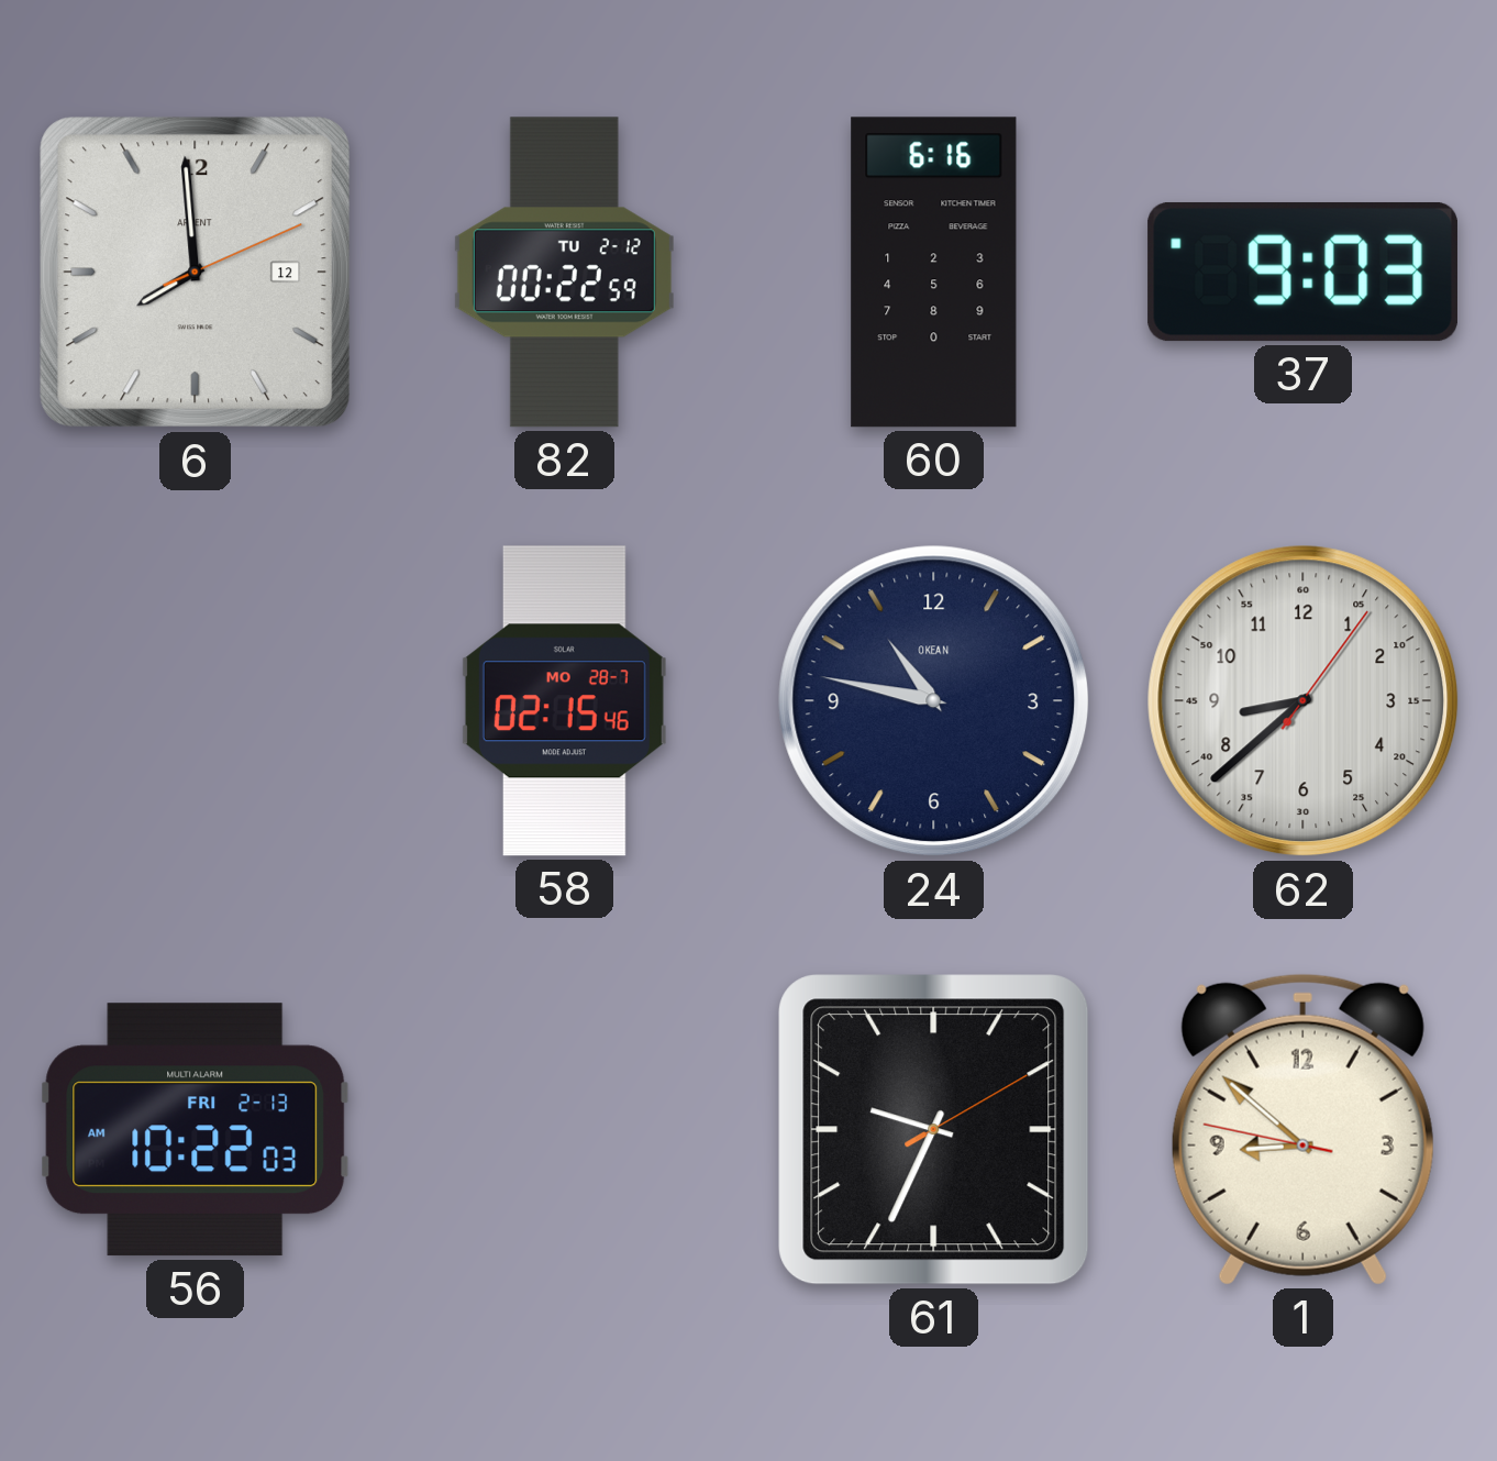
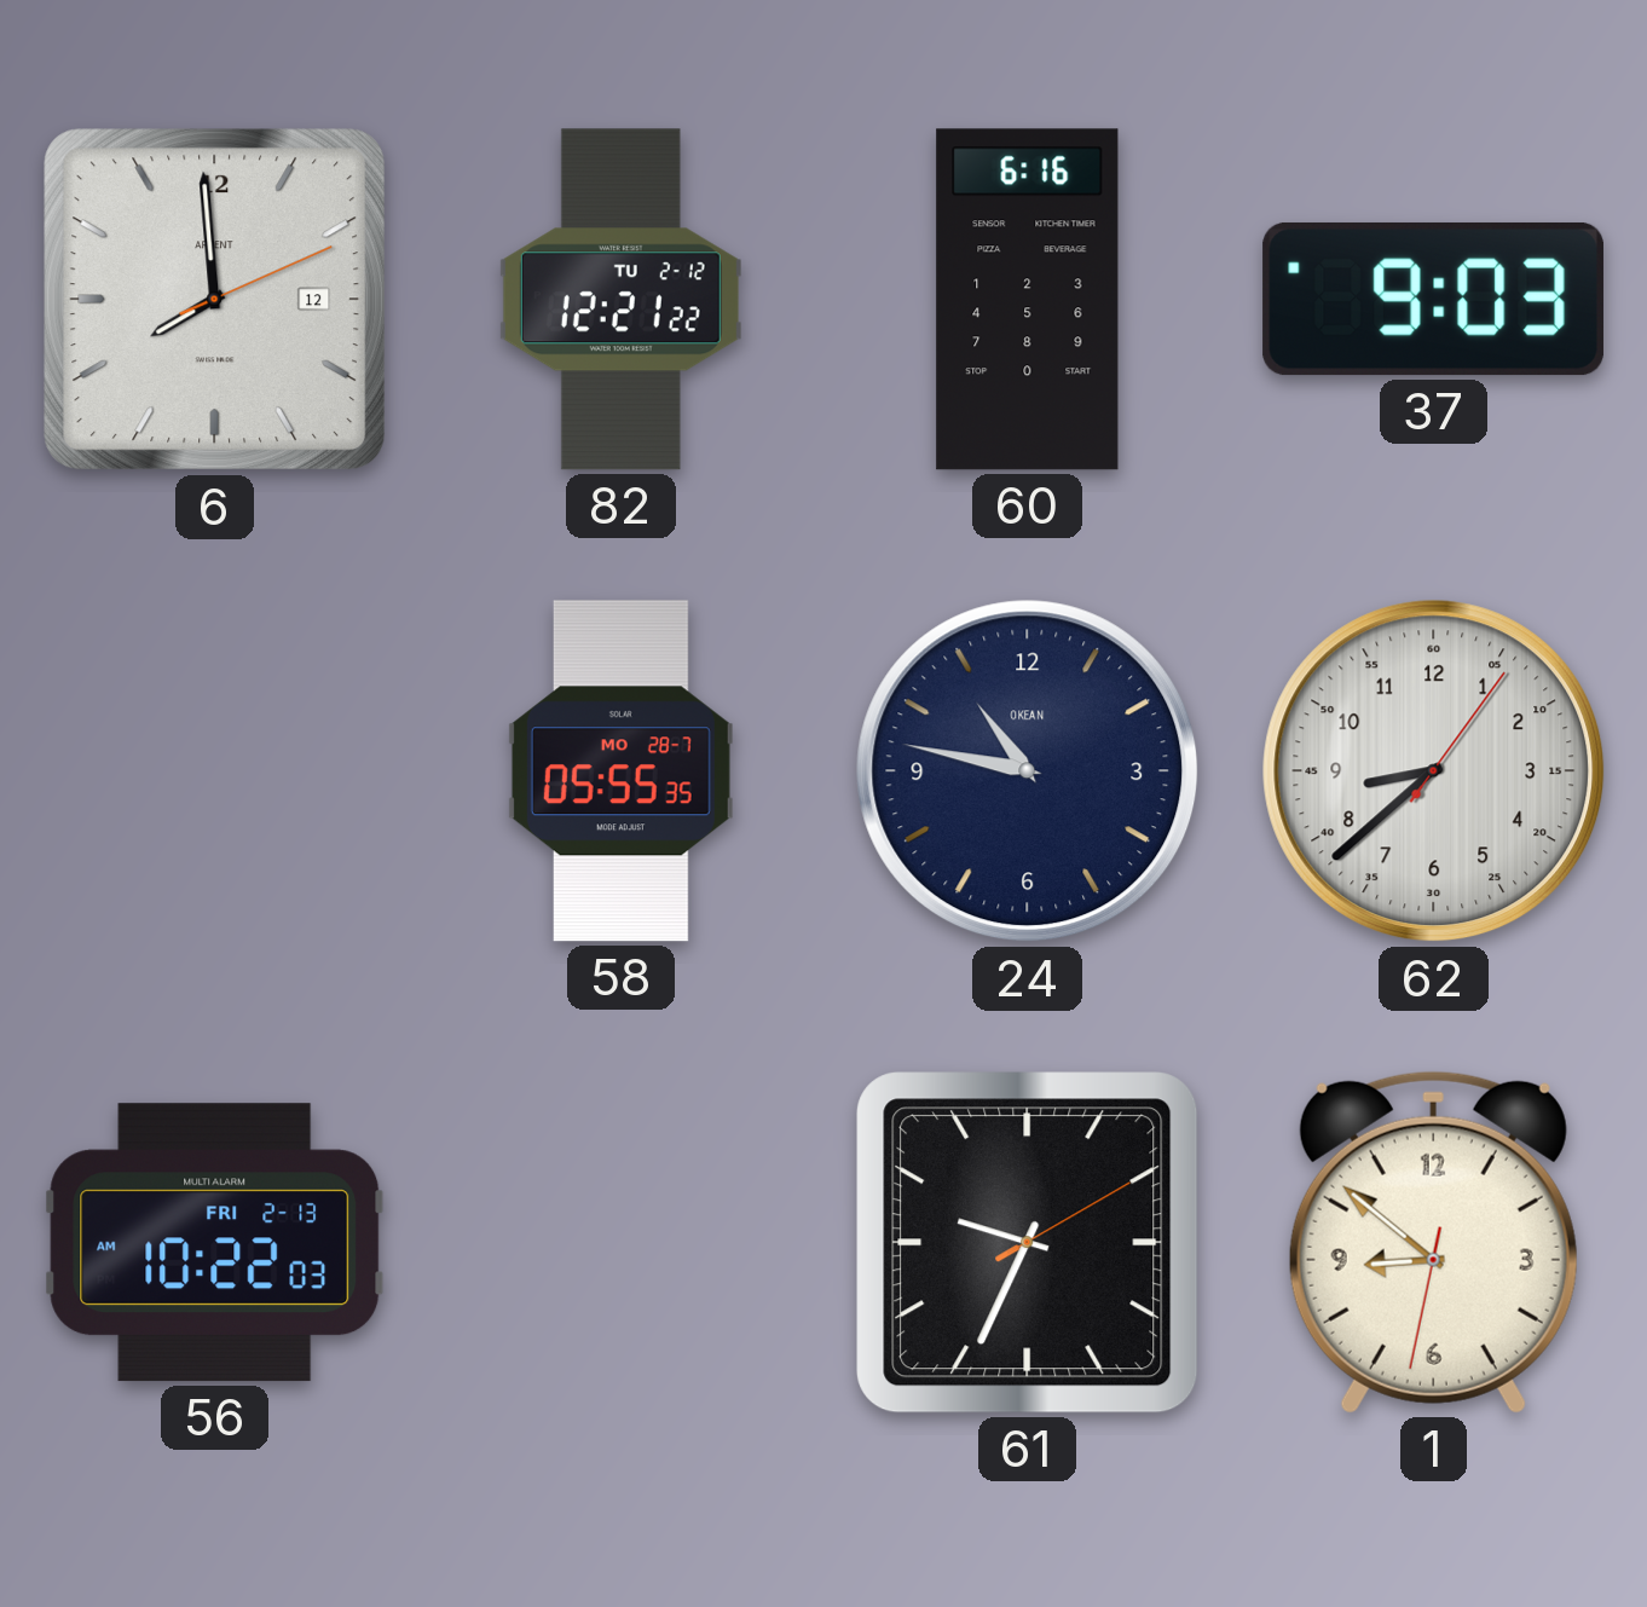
82: 00:22 -> 12:21
58: 02:15 -> 05:55
1: 8:51:47 -> 8:51:32
